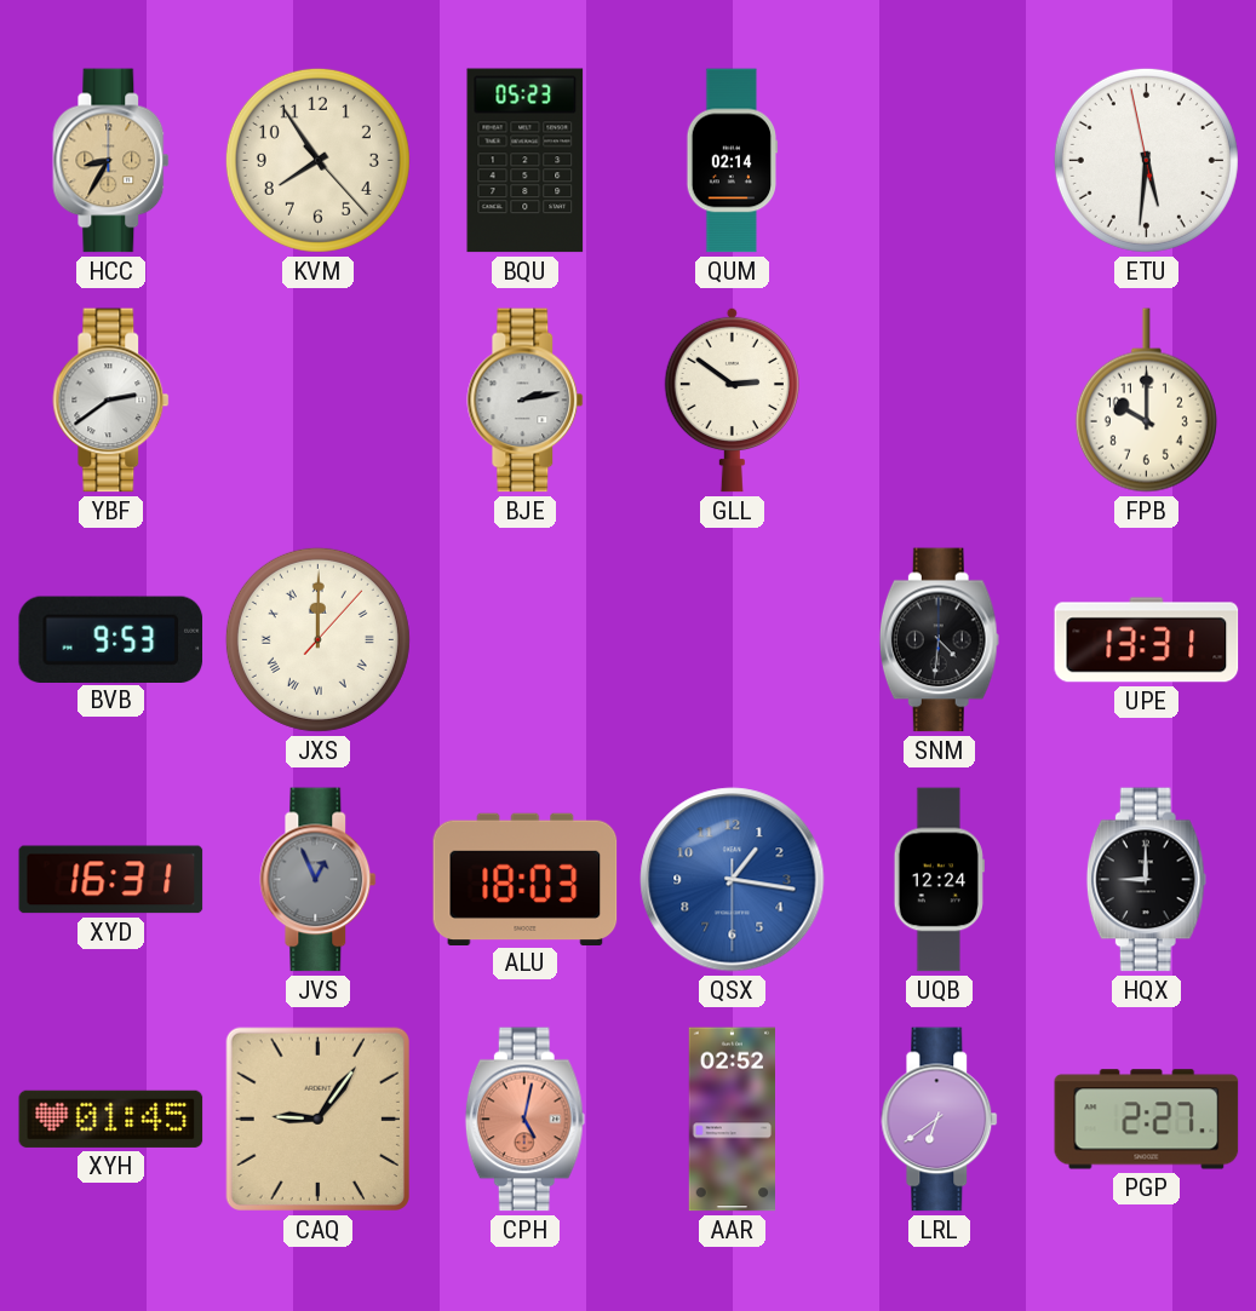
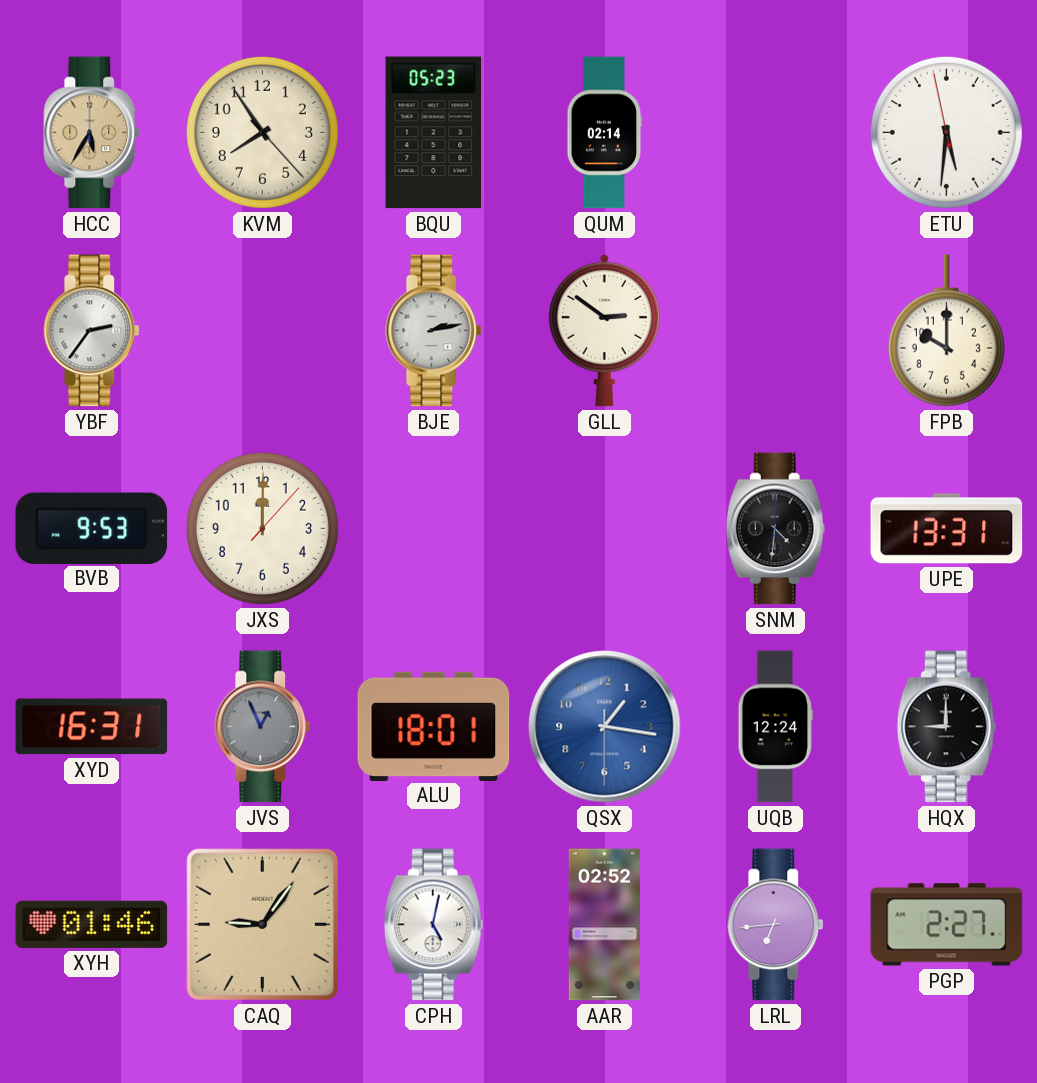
HCC: 8:35 -> 5:35
YBF: 2:39 -> 2:36
JXS numerals: Roman -> Arabic
ALU: 18:03 -> 18:01
XYH: 01:45 -> 01:46
CPH dial: salmon -> white
LRL: 6:39 -> 6:44
